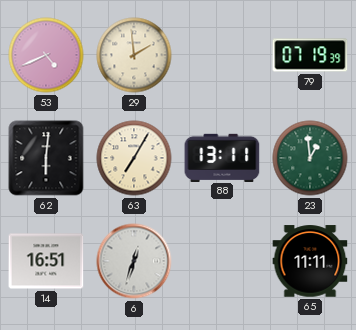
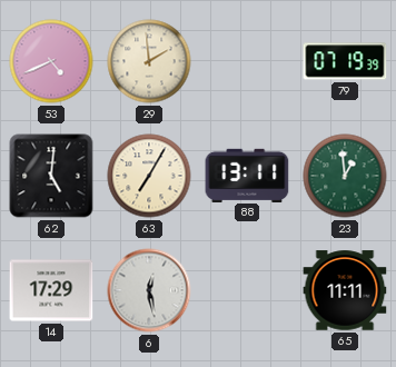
62: 6:01 -> 5:01
14: 16:51 -> 17:29
6: 12:33 -> 12:28
